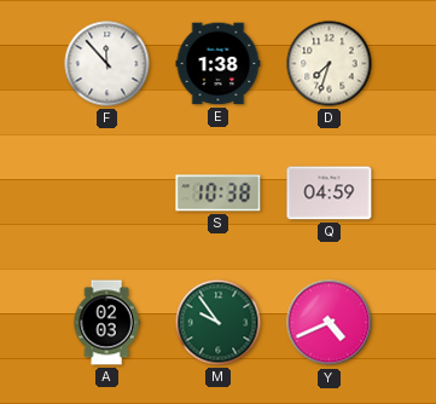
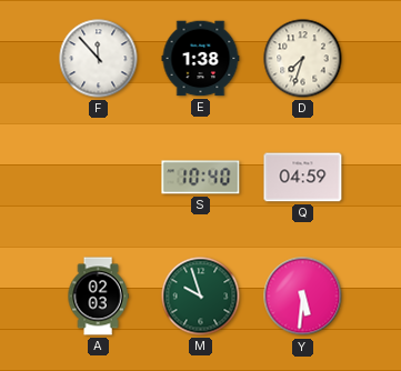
S: 10:38 -> 10:40
M: 9:54 -> 9:57
Y: 4:41 -> 5:31
